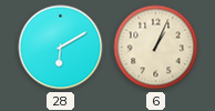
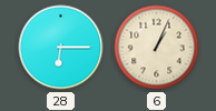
28: 6:10 -> 6:15
